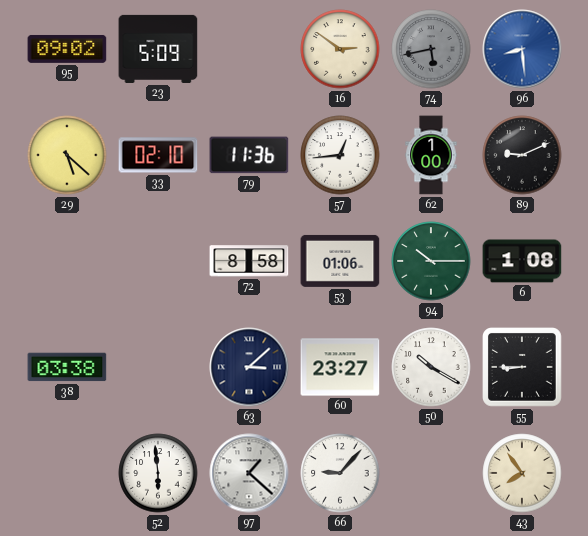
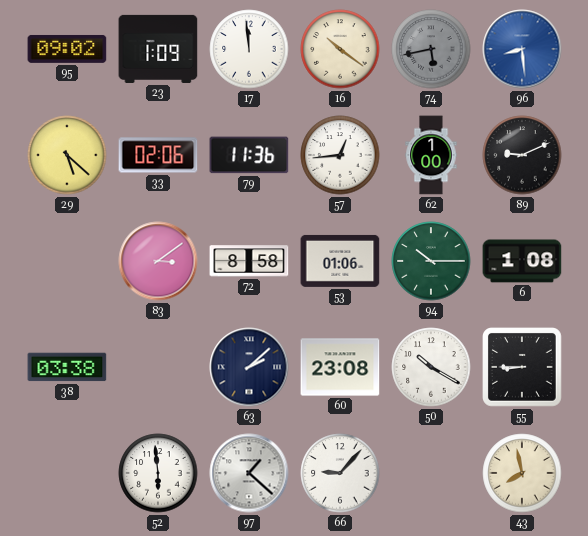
23: 5:09 -> 1:09
17: none -> 11:59
16: 2:51 -> 10:21
33: 02:10 -> 02:06
83: none -> 3:09
63: 3:08 -> 2:08
60: 23:27 -> 23:08
43: 7:54 -> 7:58
